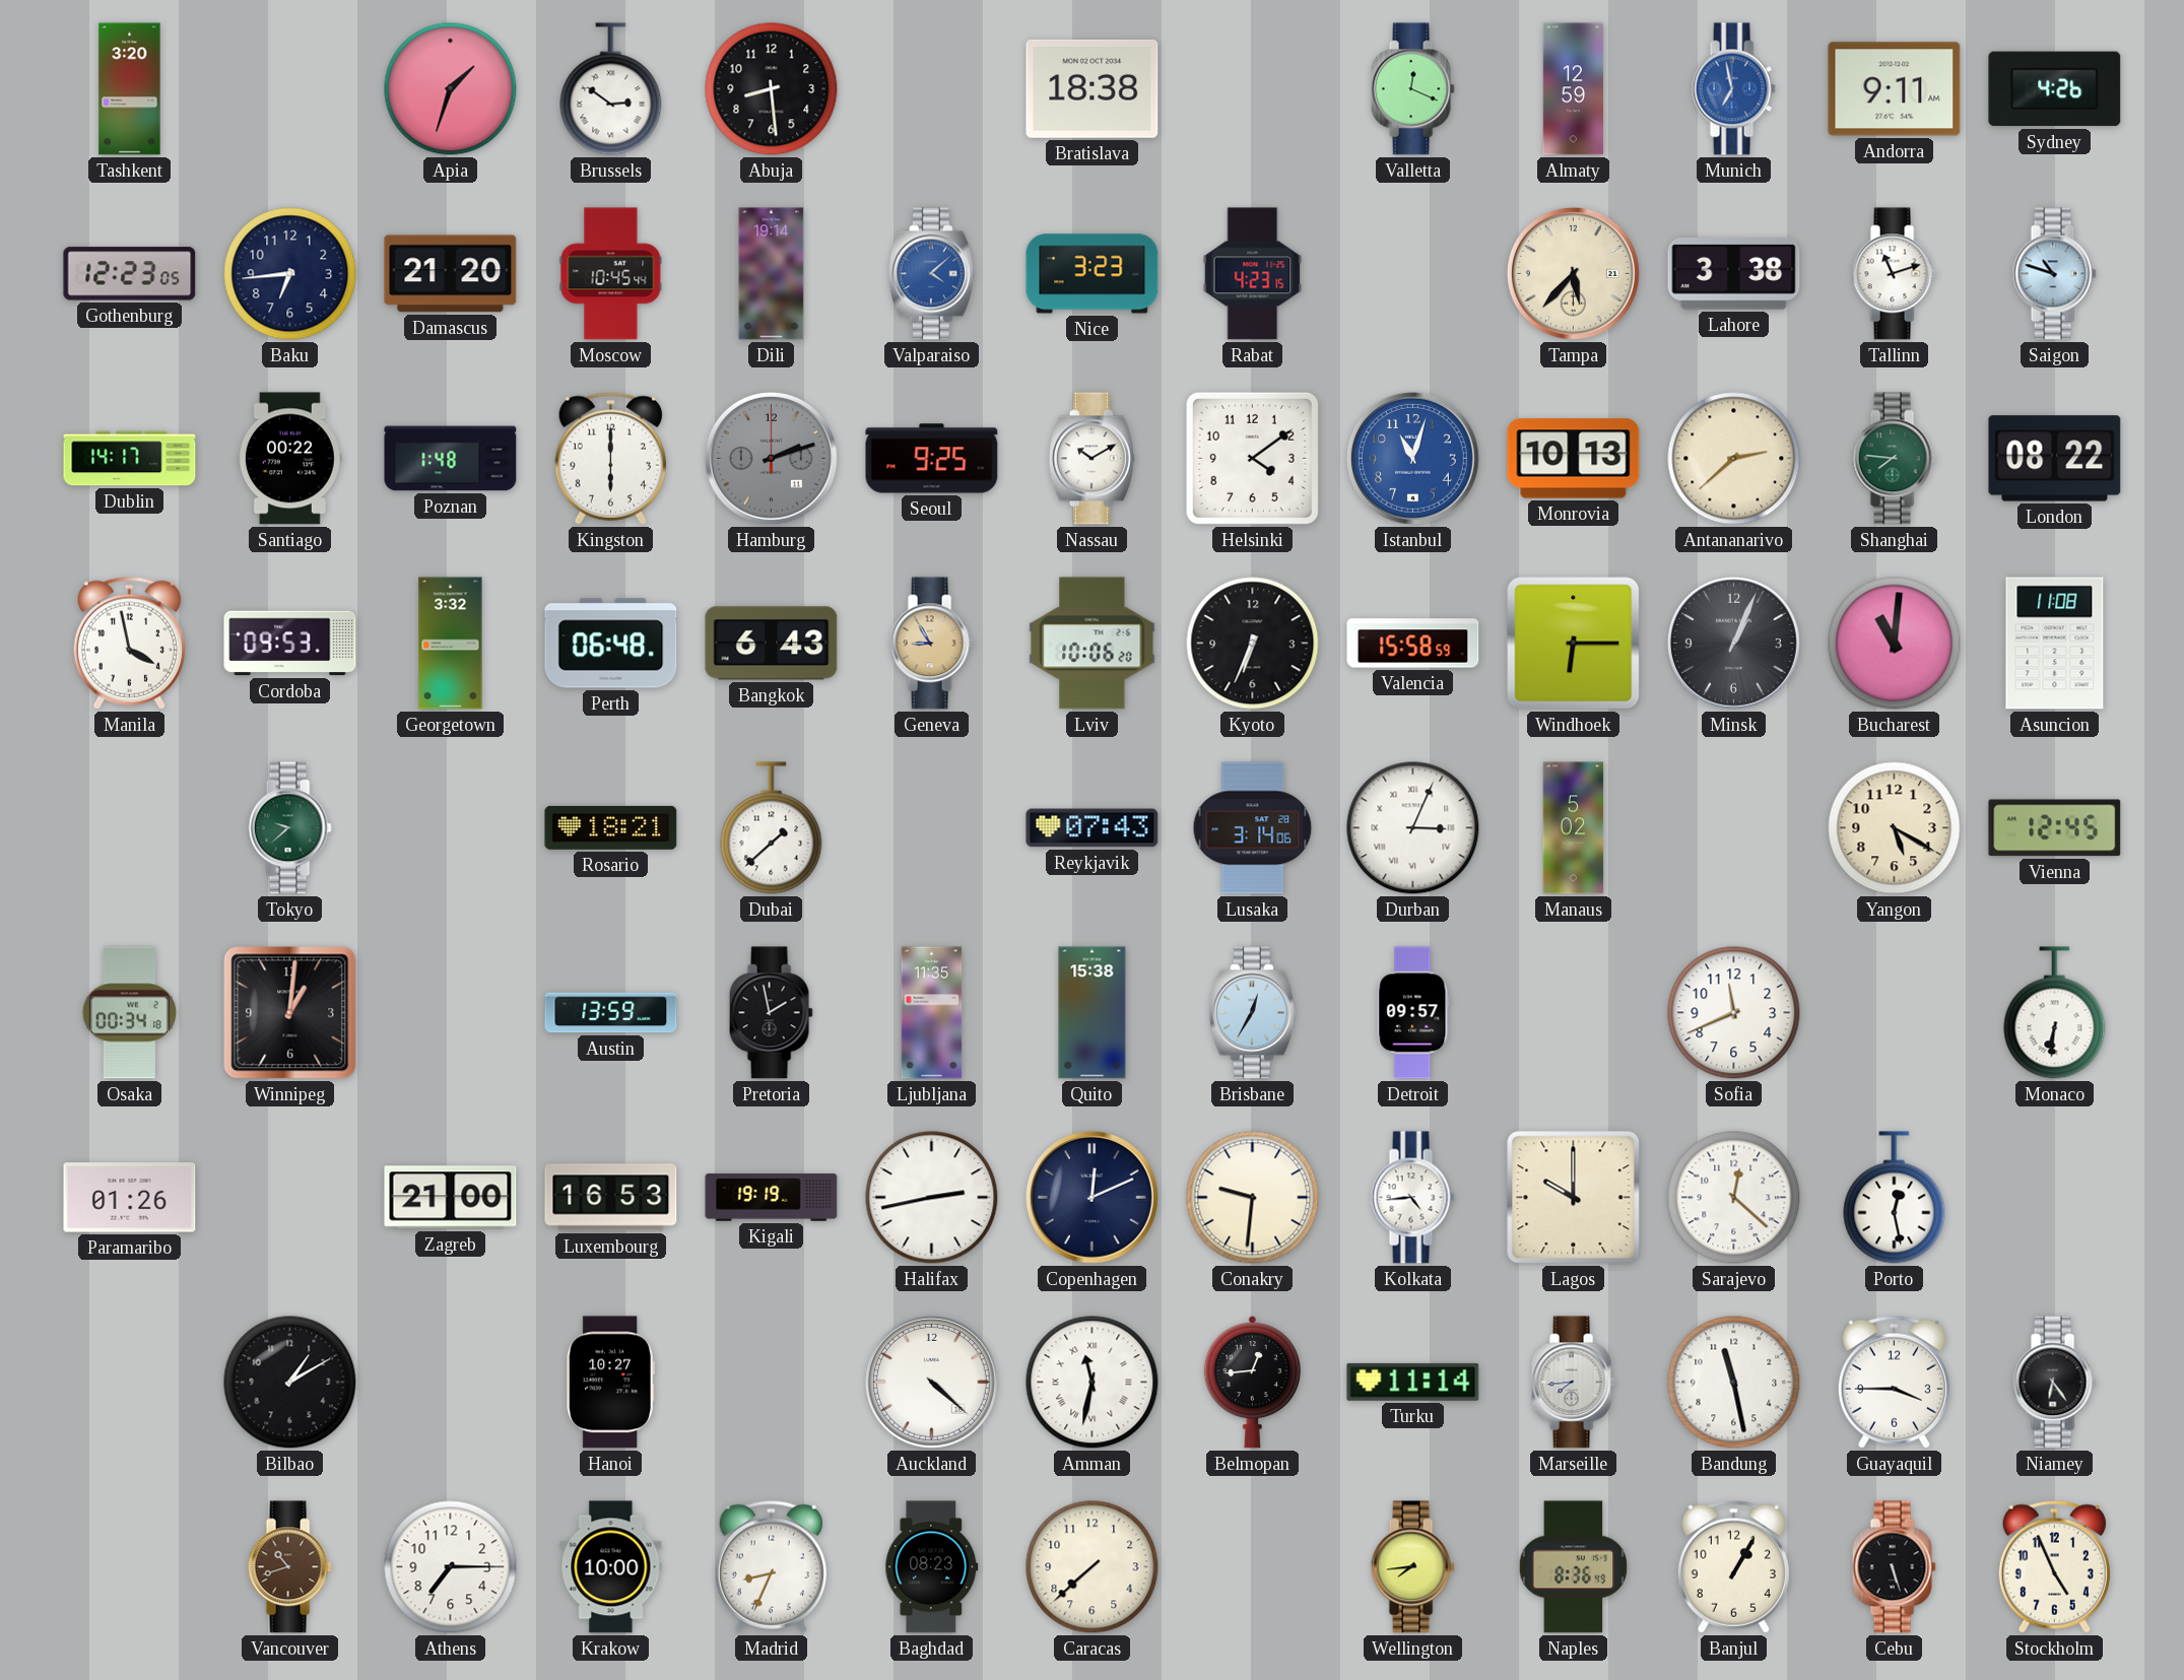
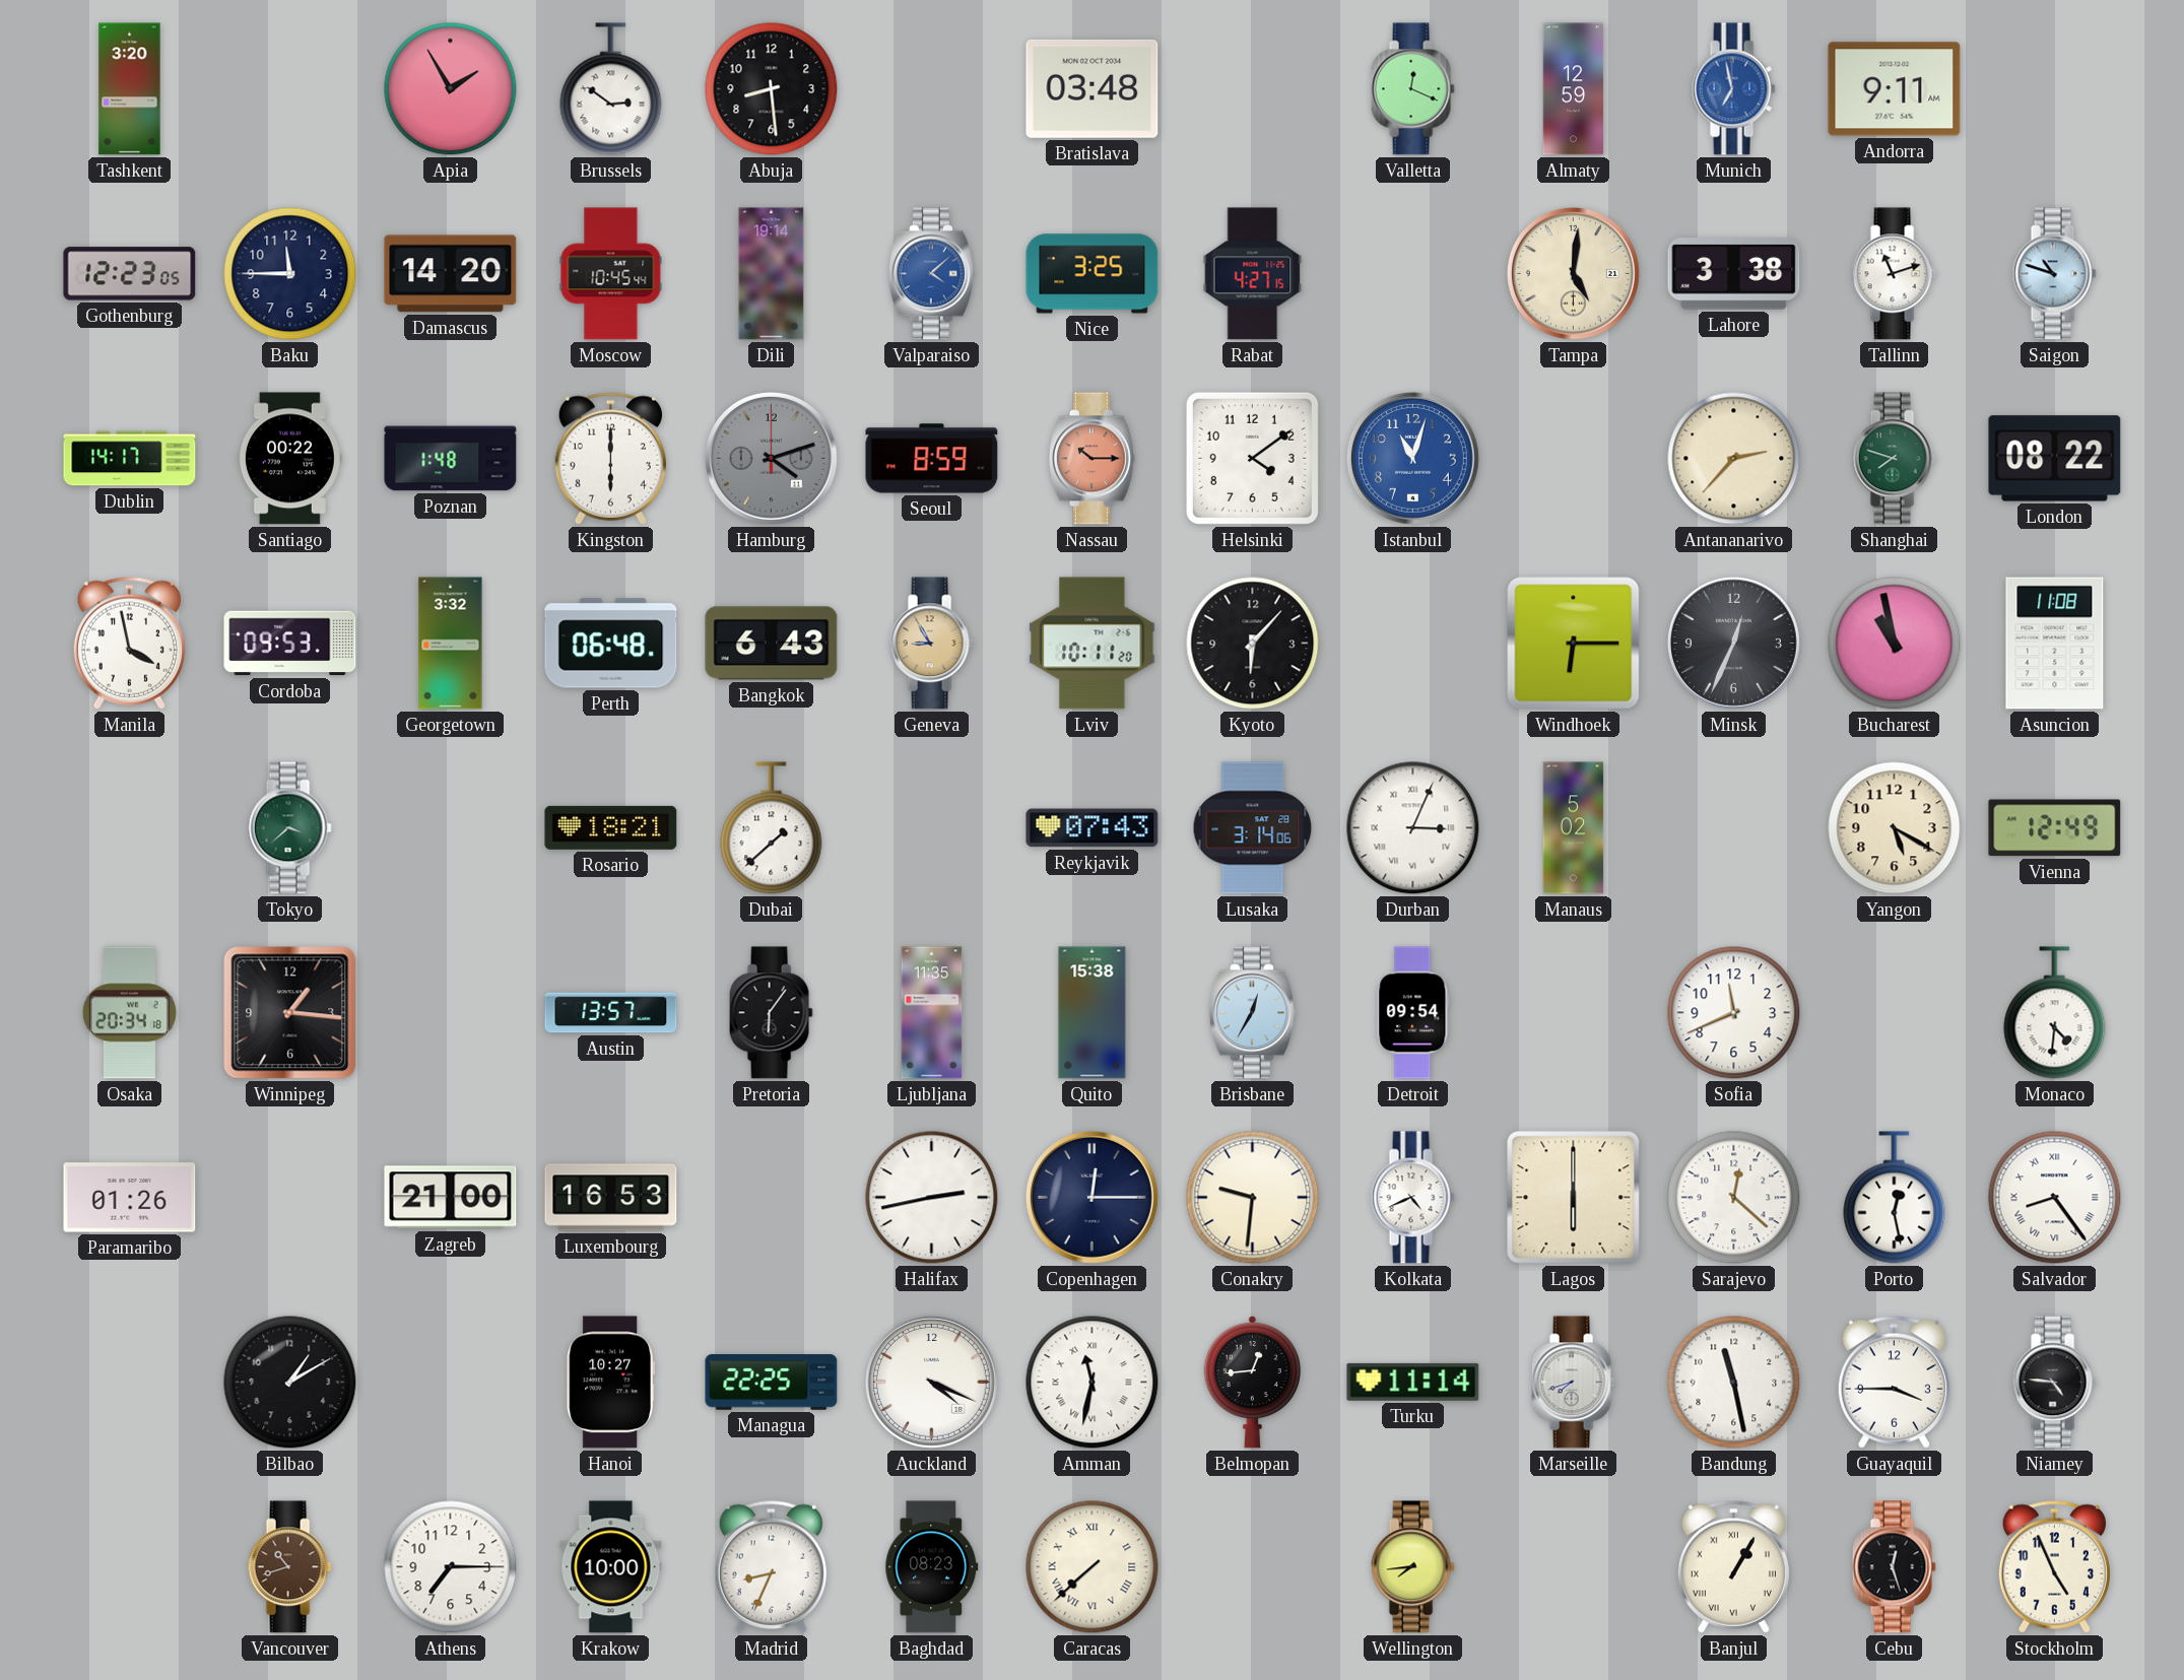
Apia: 1:33 -> 1:55
Bratislava: 18:38 -> 03:48
Sydney: 4:26 -> none
Baku: 6:44 -> 11:45
Damascus: 21:20 -> 14:20
Nice: 3:23 -> 3:25
Rabat: 4:23 -> 4:27
Tampa: 5:37 -> 5:01
Hamburg: 2:12 -> 4:12
Seoul: 9:25 -> 8:59
Nassau: 10:10 -> 10:15
Nassau dial: white -> salmon
Monrovia: 10:13 -> none
Antananarivo: 2:38 -> 2:37
Shanghai: 7:46 -> 7:48
Lviv: 10:06 -> 10:11
Kyoto: 6:34 -> 6:07
Valencia: 15:58 -> none
Minsk: 1:04 -> 12:34
Bucharest: 11:01 -> 10:58
Tokyo: 9:38 -> 3:38
Vienna: 12:45 -> 12:49
Osaka: 00:34 -> 20:34
Winnipeg: 1:01 -> 1:16
Austin: 13:59 -> 13:57
Pretoria: 1:58 -> 6:06
Detroit: 09:57 -> 09:54
Monaco: 6:31 -> 4:31
Kigali: 19:19 -> none
Copenhagen: 12:11 -> 12:15
Kolkata: 4:44 -> 4:41
Lagos: 10:00 -> 6:00
Salvador: none -> 8:24
Managua: none -> 22:25
Auckland: 4:22 -> 4:19
Marseille: 7:44 -> 7:42
Niamey: 6:24 -> 4:46
Caracas numerals: Arabic -> Roman
Naples: 8:36 -> none
Banjul numerals: Arabic -> Roman
Cebu: 5:27 -> 12:27
